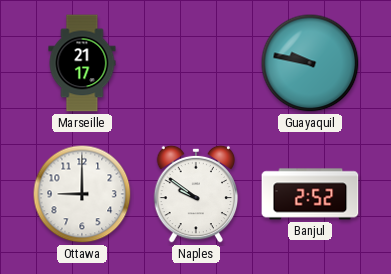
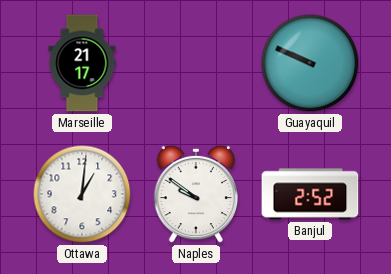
Guayaquil: 9:47 -> 9:49
Ottawa: 9:00 -> 1:01
